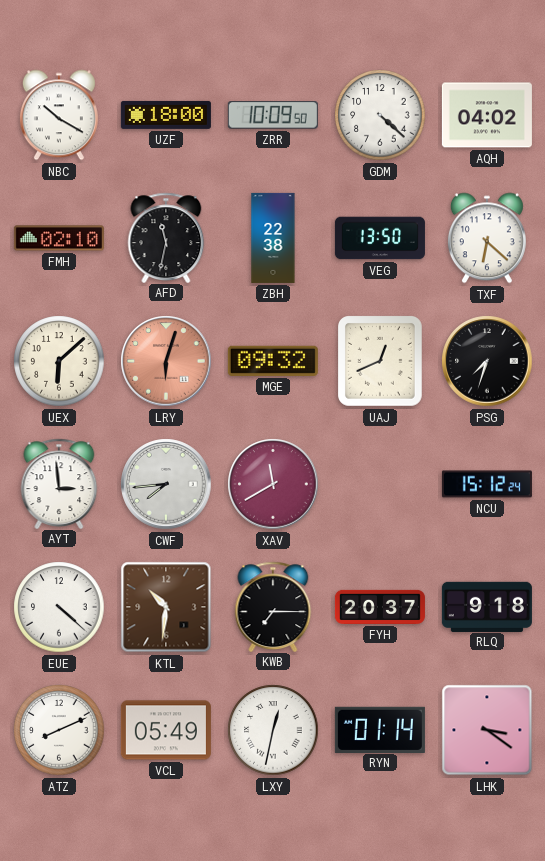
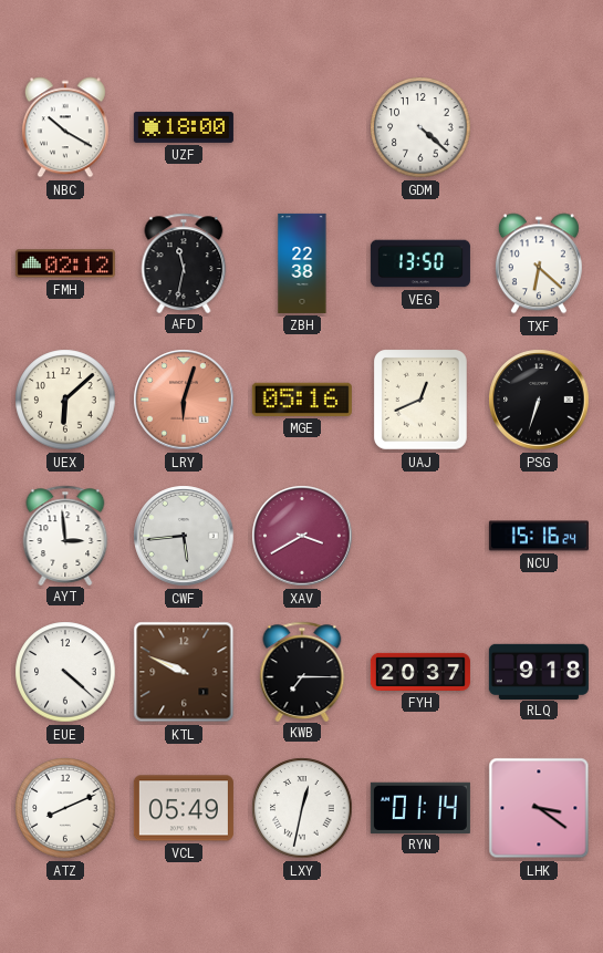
ZRR: 10:09 -> none
AQH: 04:02 -> none
FMH: 02:10 -> 02:12
MGE: 09:32 -> 05:16
PSG: 7:33 -> 6:33
CWF: 7:44 -> 5:44
XAV: 11:40 -> 3:40
NCU: 15:12 -> 15:16
KTL: 10:31 -> 9:49
